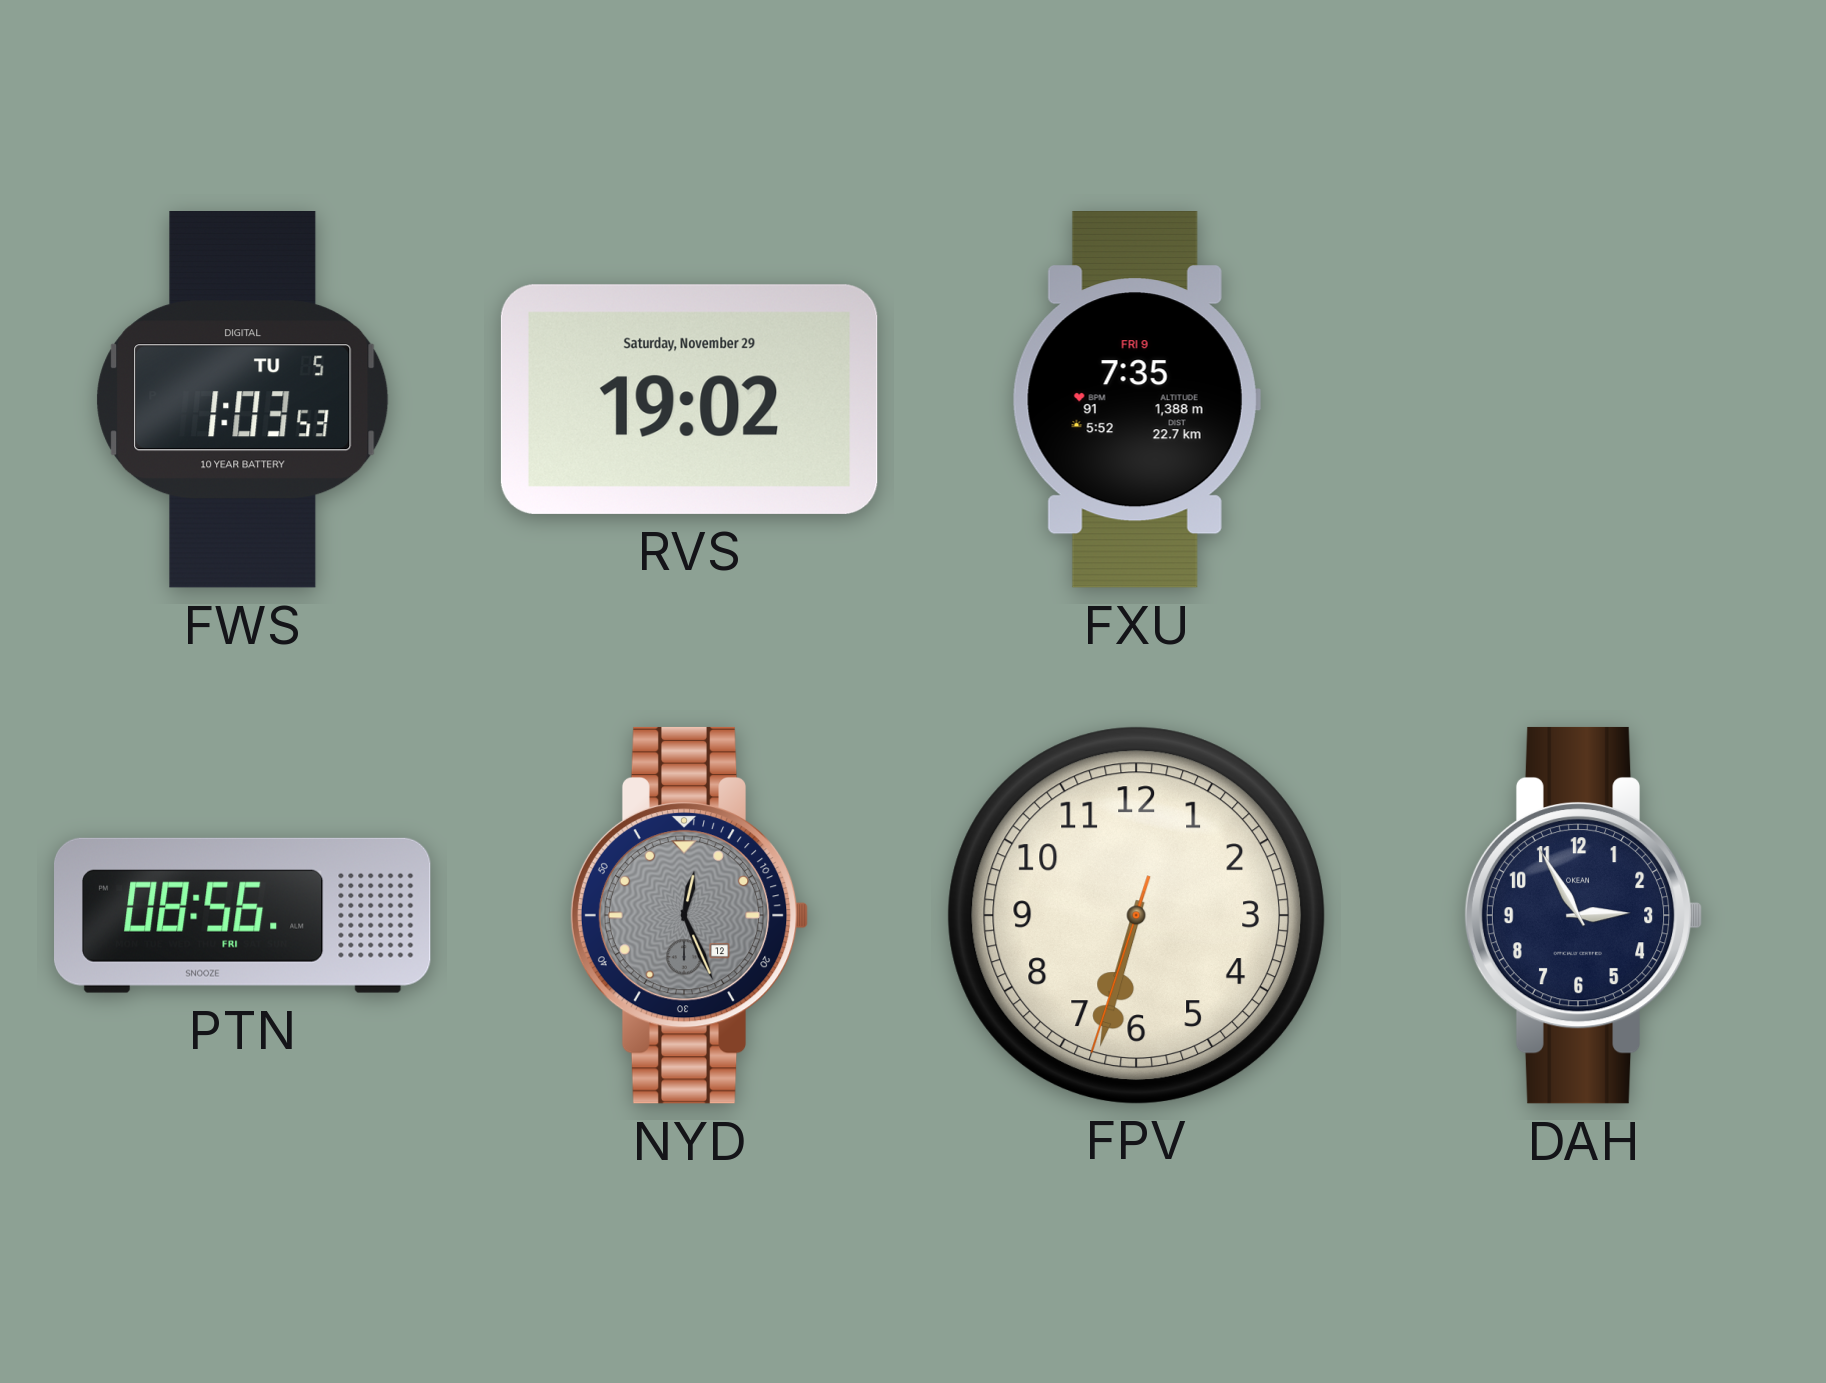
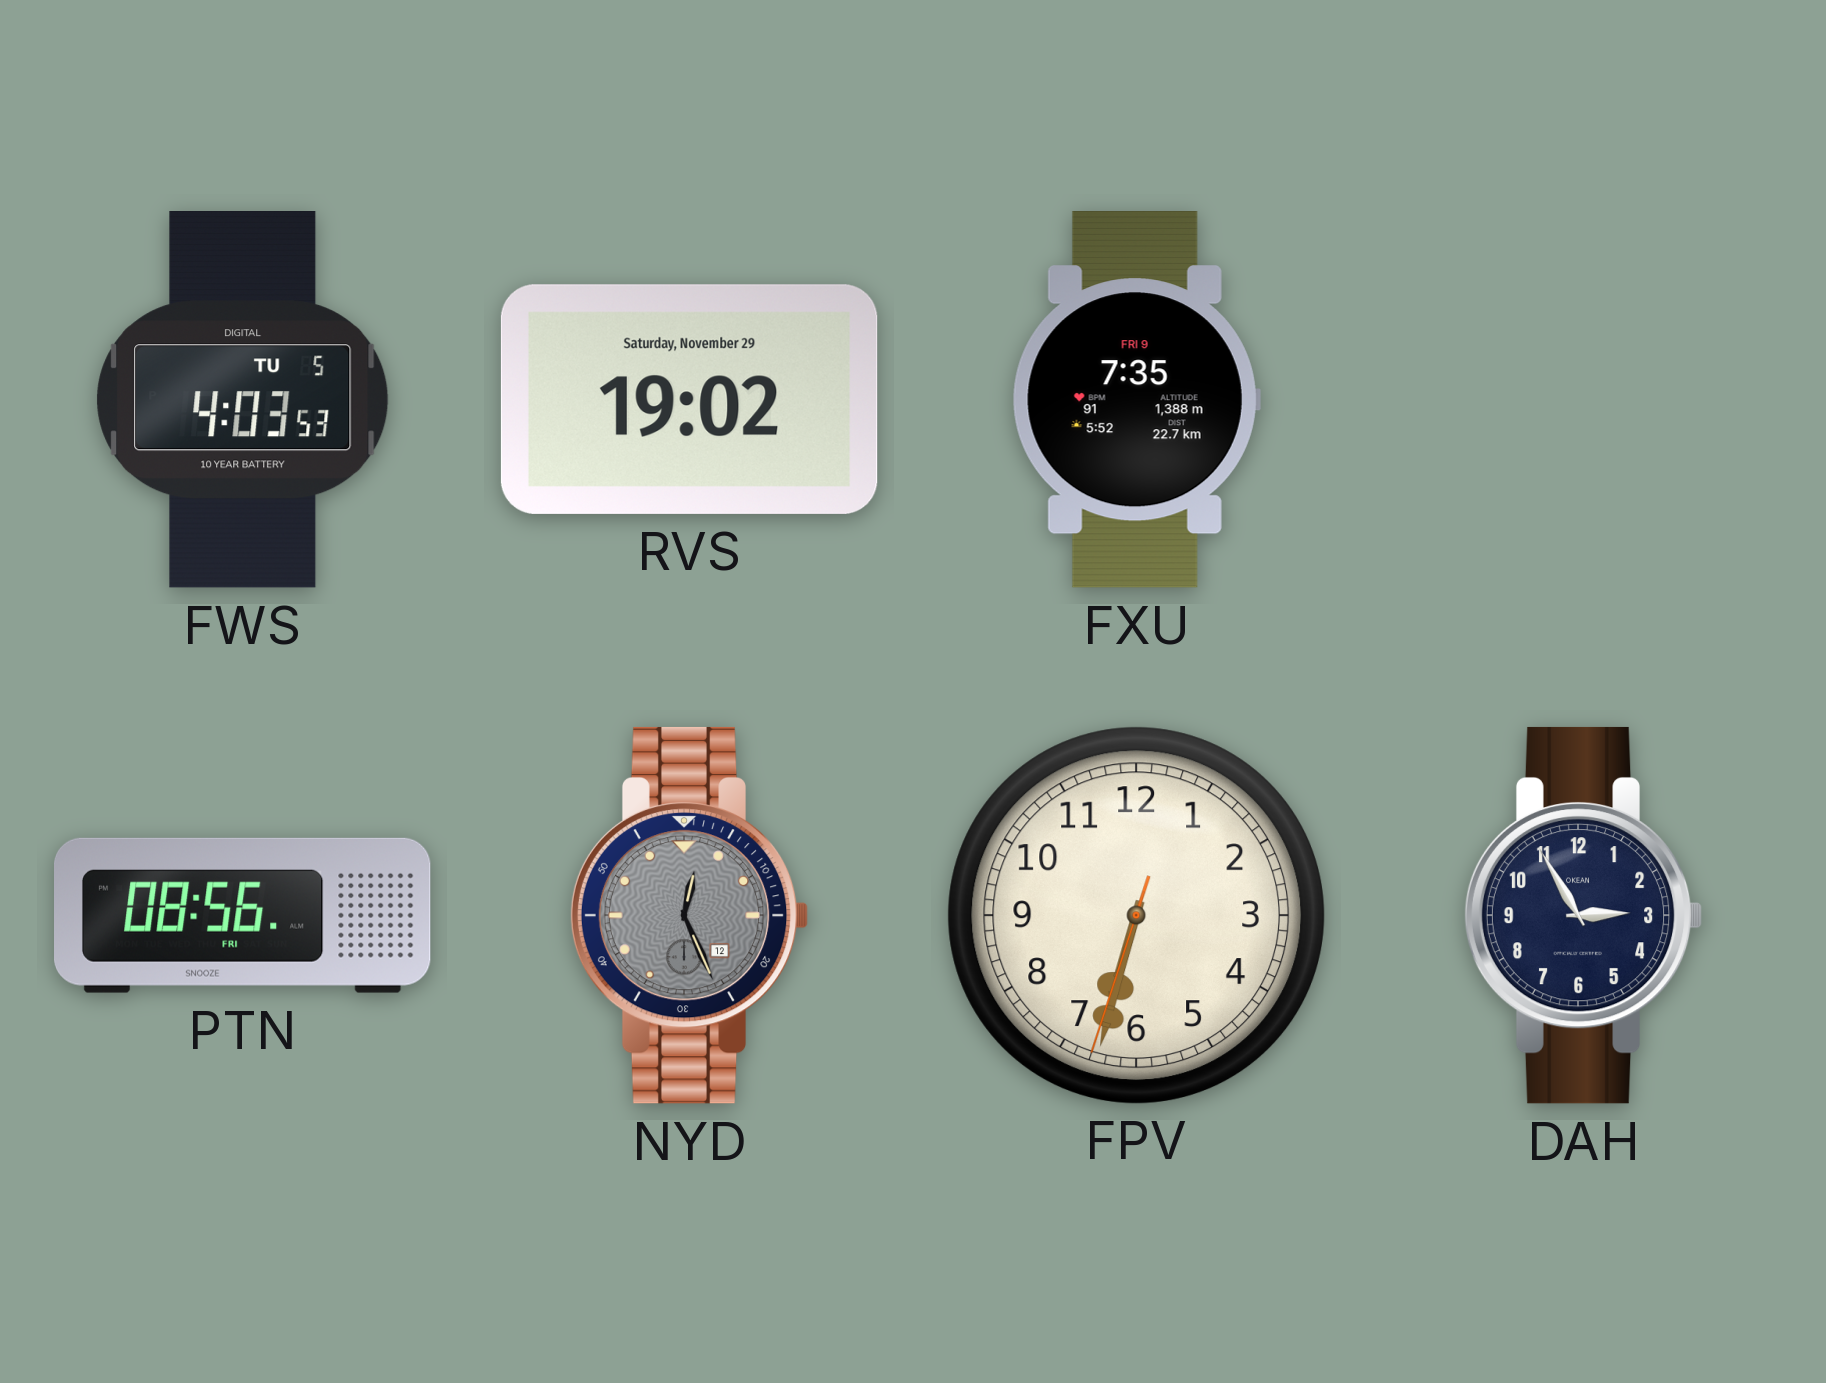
FWS: 1:03 -> 4:03
